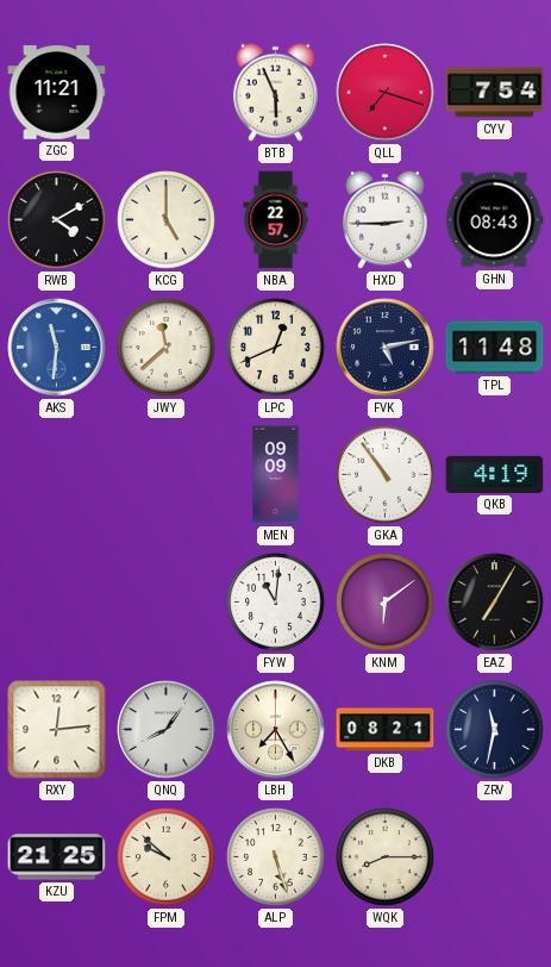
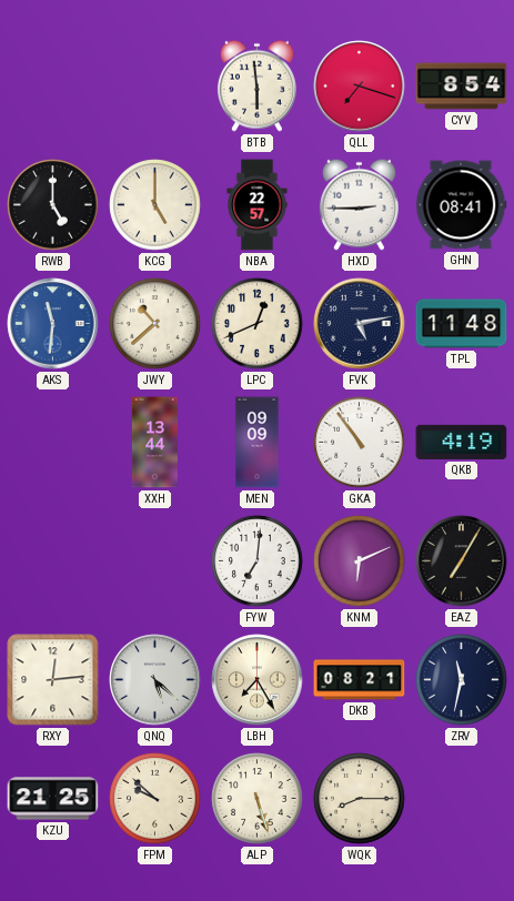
ZGC: 11:21 -> none
BTB: 5:56 -> 5:59
CYV: 7:54 -> 8:54
RWB: 4:10 -> 5:00
GHN: 08:43 -> 08:41
JWY: 11:38 -> 10:38
XXH: none -> 13:44
FYW: 11:01 -> 7:01
KNM: 6:09 -> 6:11
QNQ: 8:06 -> 5:22
